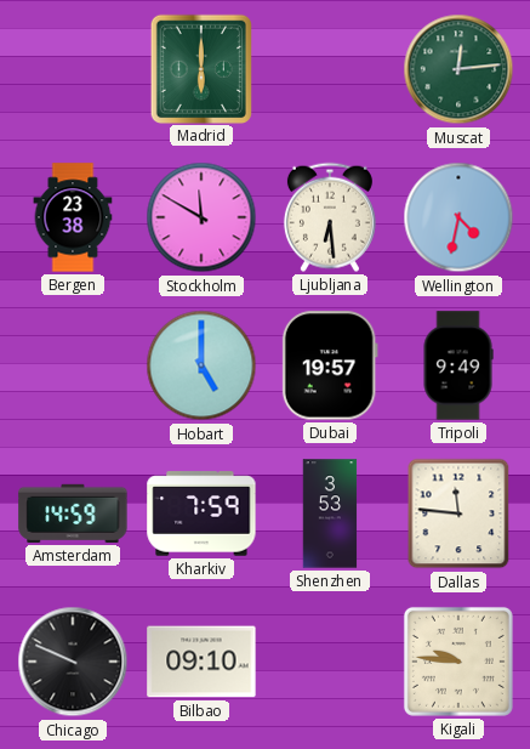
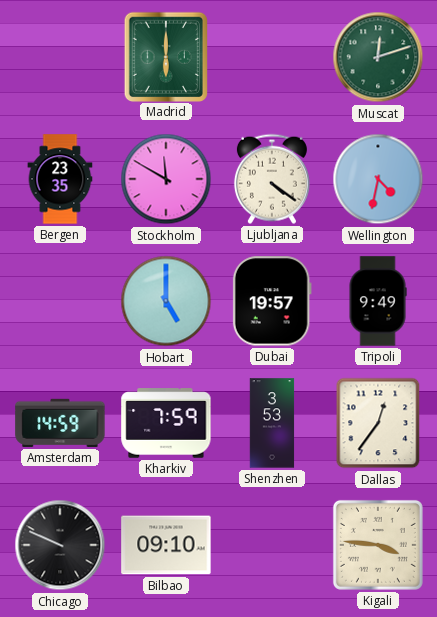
Muscat: 12:14 -> 12:12
Bergen: 23:38 -> 23:35
Ljubljana: 6:29 -> 4:21
Dallas: 11:46 -> 12:36
Kigali: 9:46 -> 3:46
